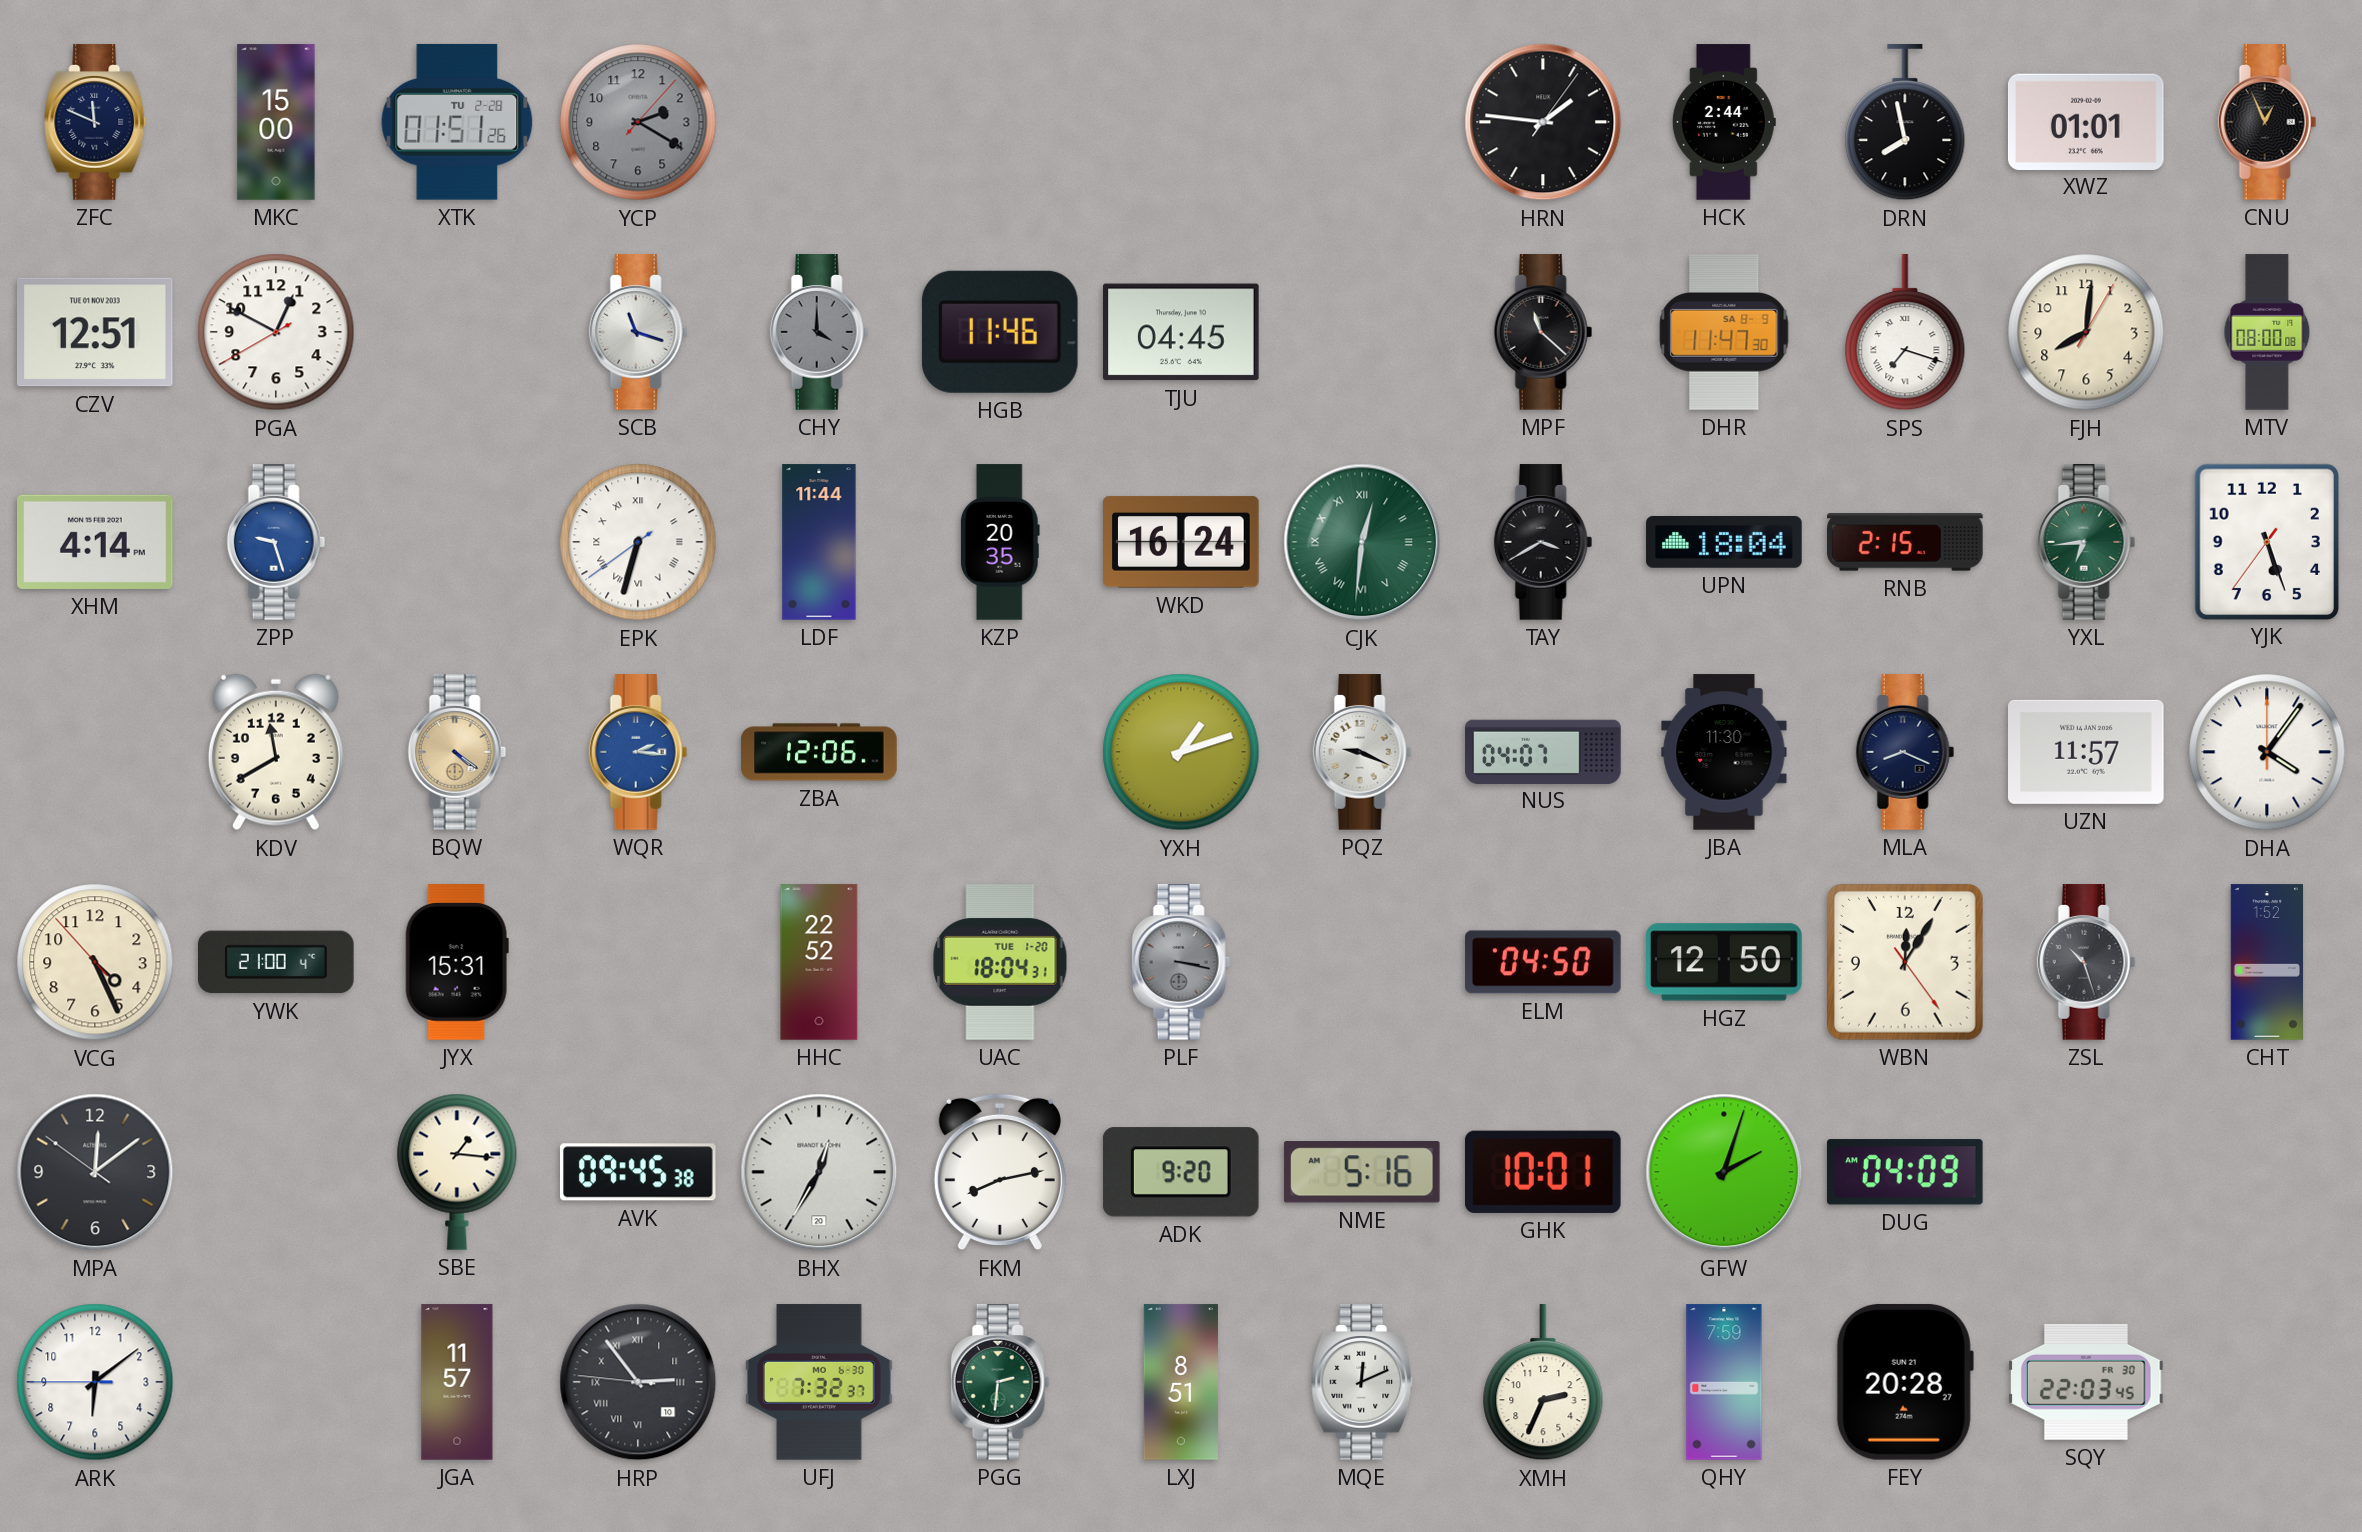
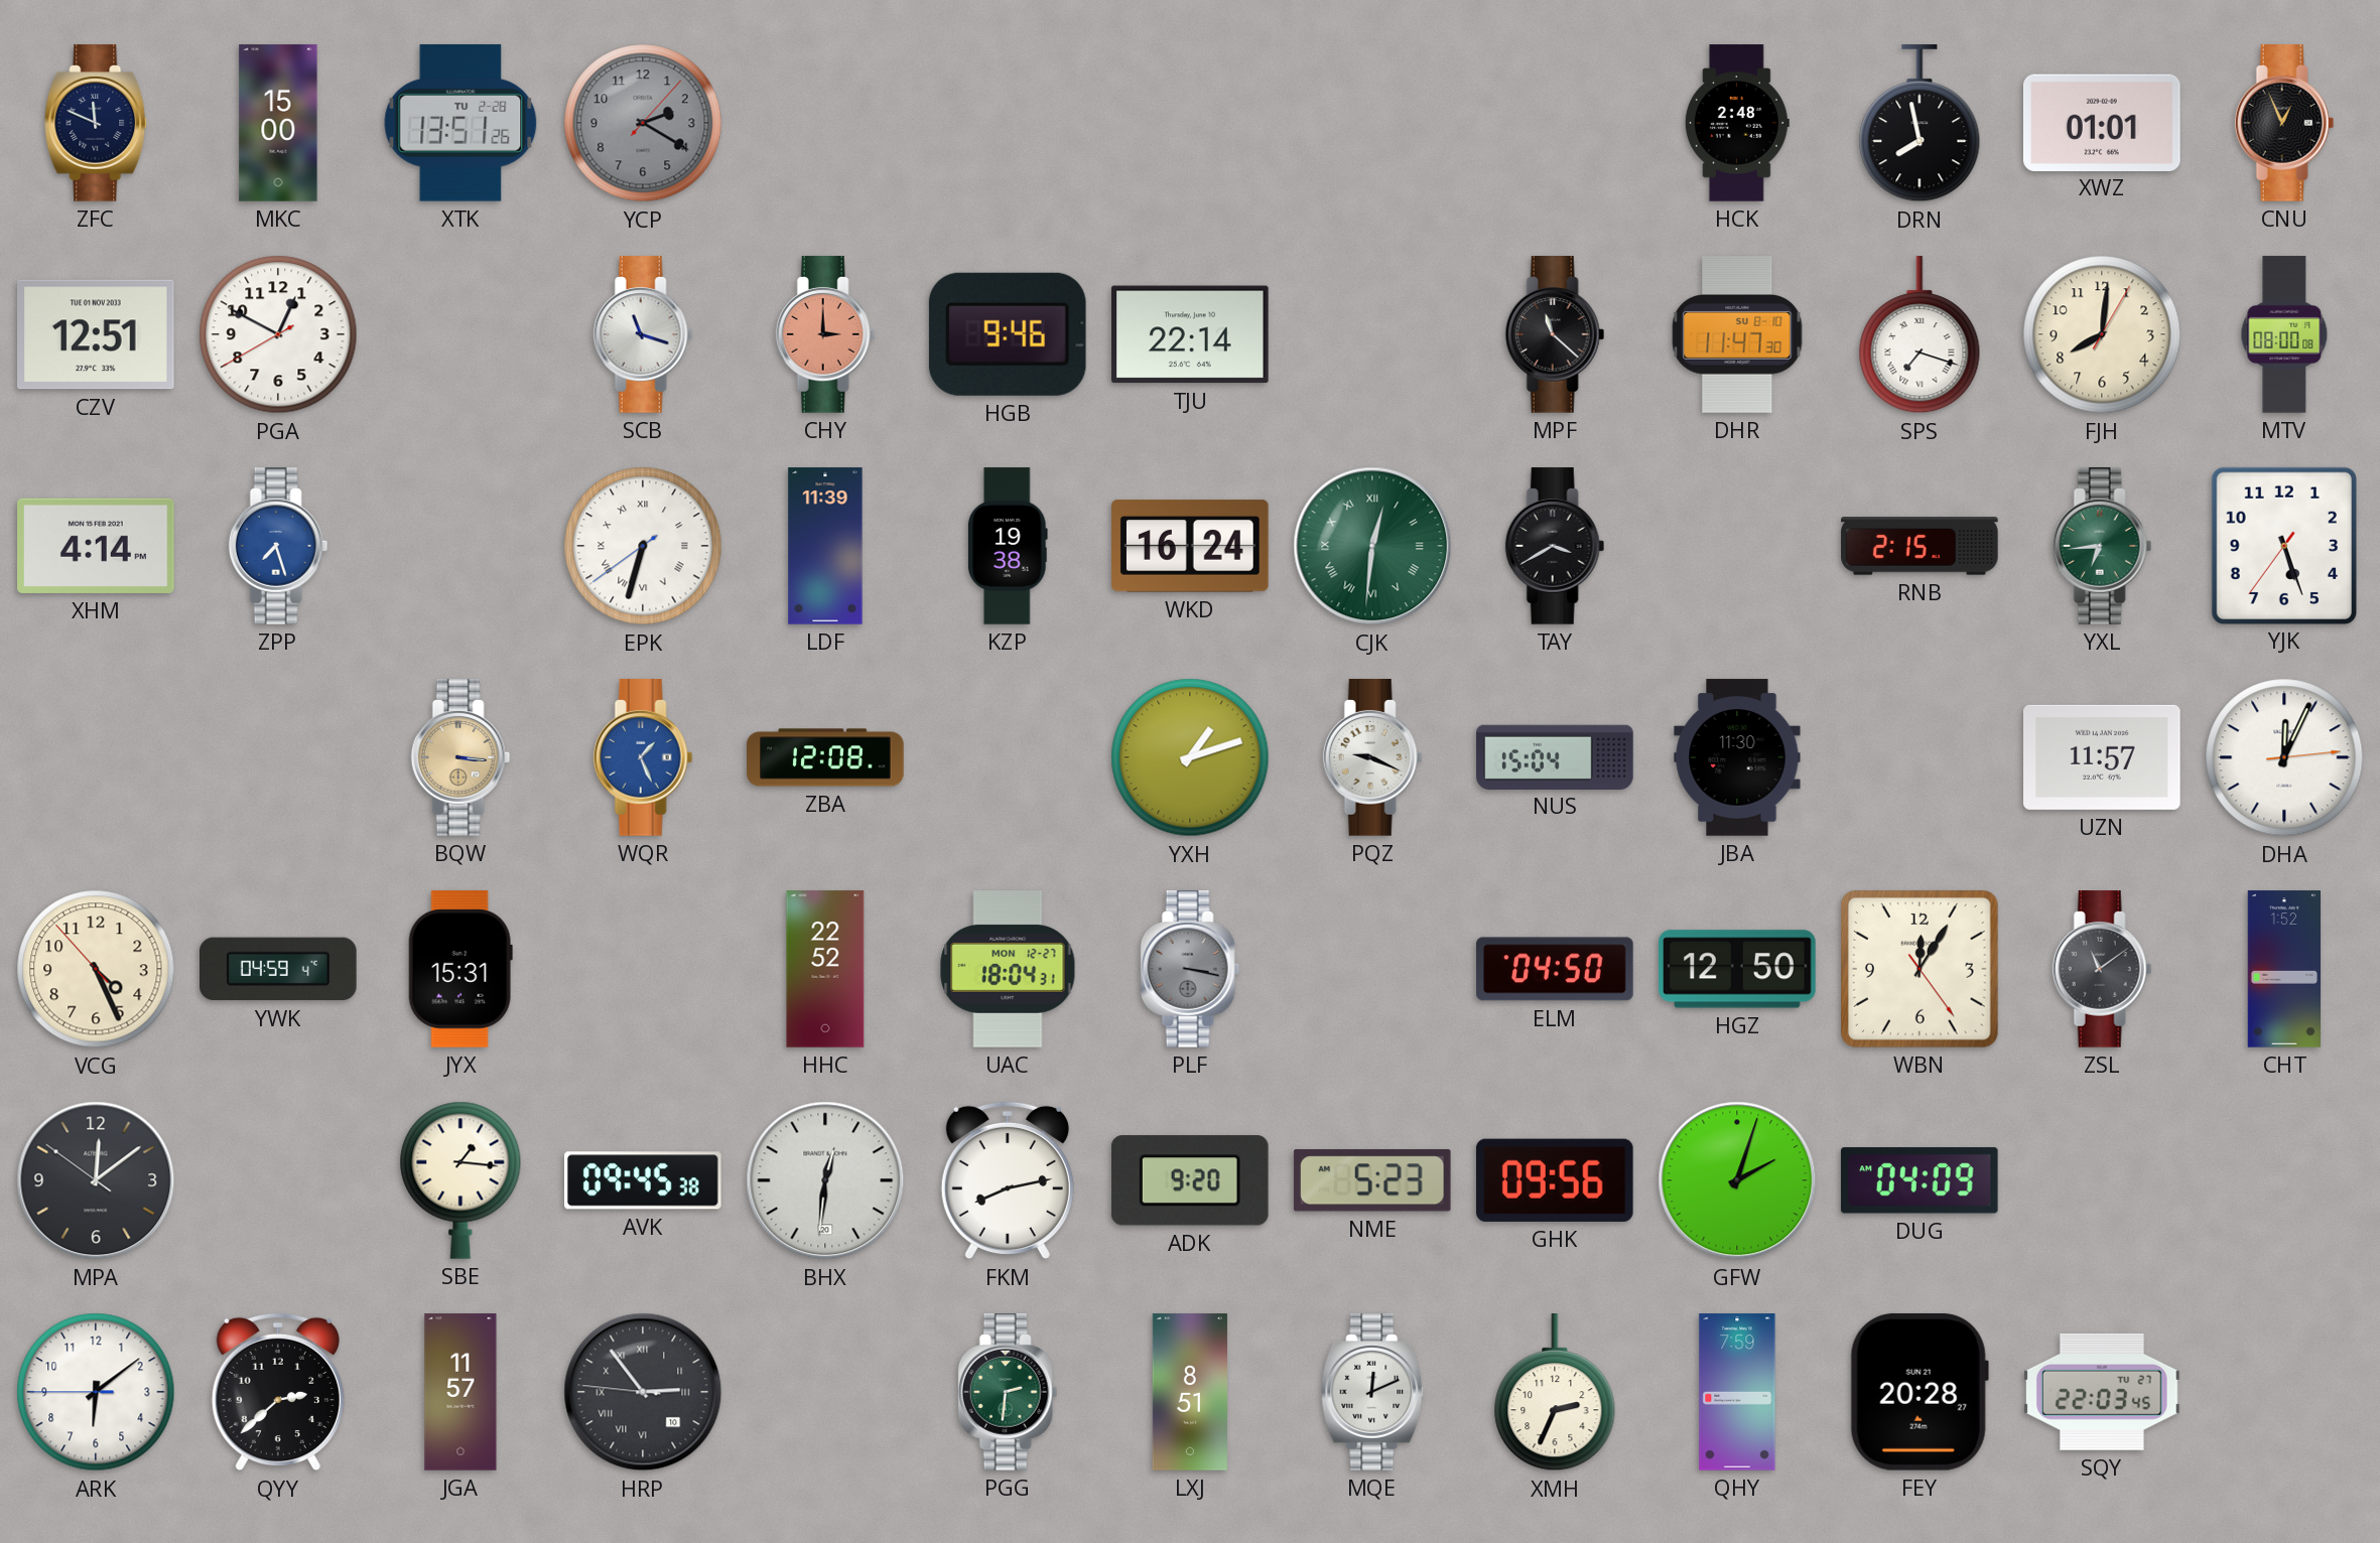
XTK: 01:51 -> 13:51
HRN: 1:46 -> none
HCK: 2:44 -> 2:48
CHY: 4:00 -> 3:00
CHY dial: grey -> salmon
HGB: 11:46 -> 9:46
TJU: 04:45 -> 22:14
DHR date: SA 8-9 -> SU 8-10
ZPP: 9:27 -> 7:27
LDF: 11:44 -> 11:39
KZP: 20:35 -> 19:38
UPN: 18:04 -> none
KDV: 11:40 -> none
BQW: 4:21 -> 3:16
WQR: 2:16 -> 1:26
ZBA: 12:06 -> 12:08
NUS: 04:07 -> 15:04
MLA: 8:19 -> none
DHA: 4:06 -> 12:04
YWK: 21:00 -> 04:59
UAC date: TUE 1-20 -> MON 12-27
ZSL: 10:27 -> 11:09
BHX: 12:35 -> 12:31
NME: 5:16 -> 5:23
GHK: 10:01 -> 09:56
QYY: none -> 2:38
UFJ: 7:32 -> none
SQY date: FR 30 -> TU 27
